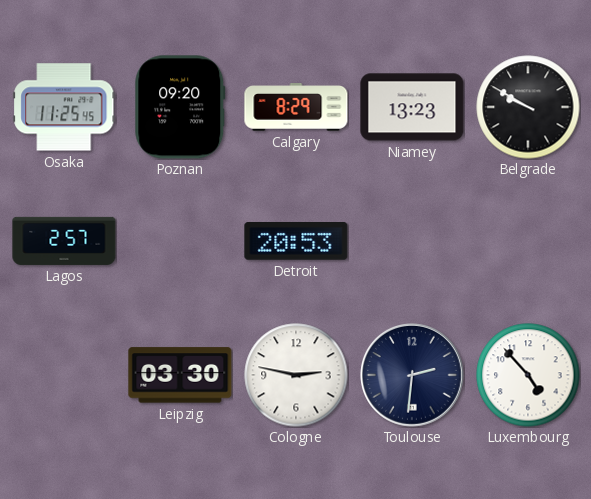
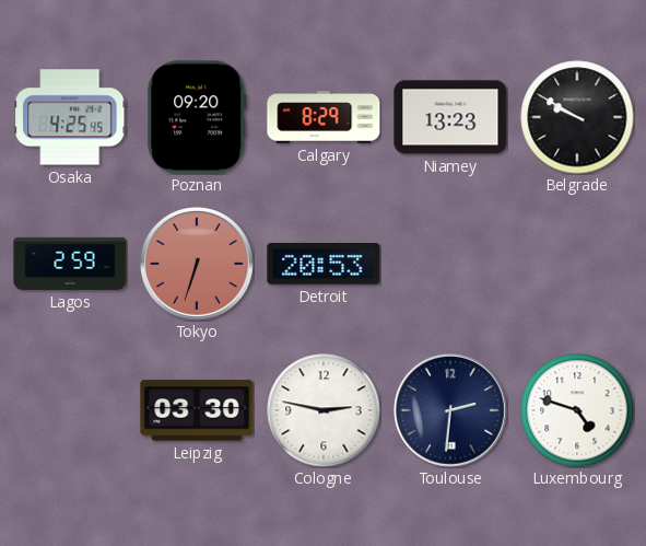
Osaka: 11:25 -> 4:25
Lagos: 2:57 -> 2:59
Tokyo: none -> 6:33
Luxembourg: 4:53 -> 4:48
